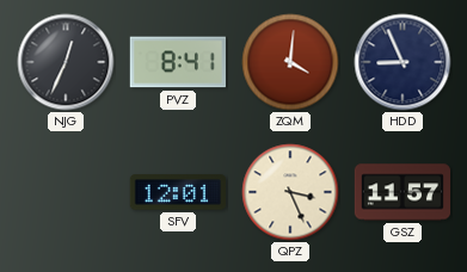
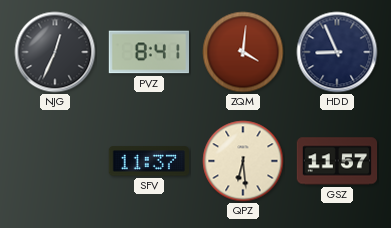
SFV: 12:01 -> 11:37
QPZ: 3:26 -> 6:29
